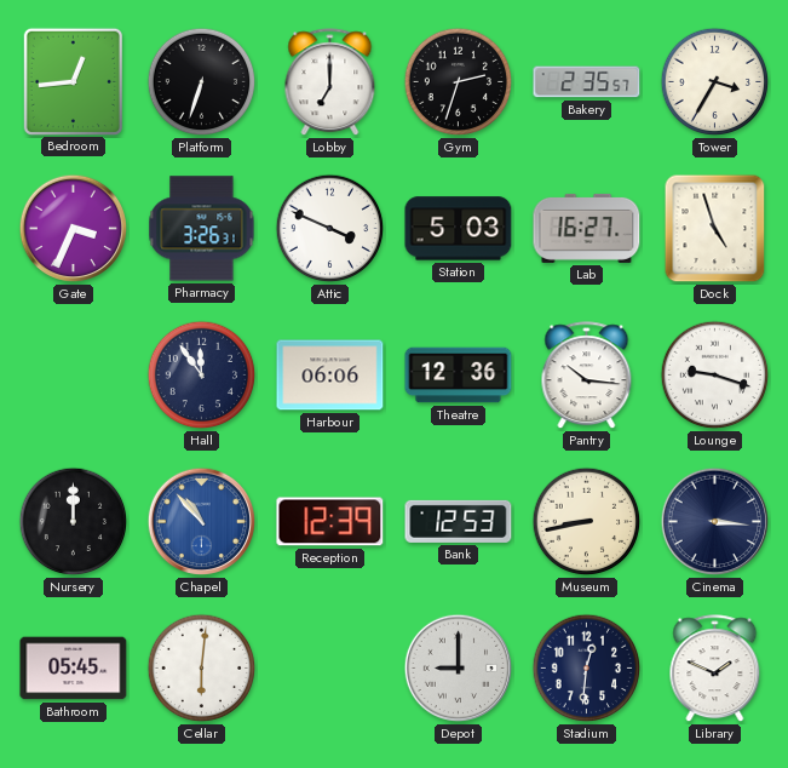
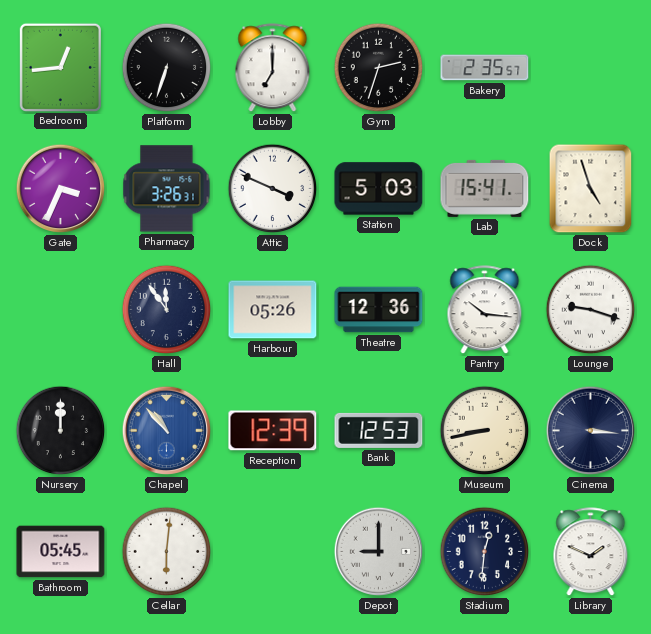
Tower: 3:35 -> none
Lab: 16:27 -> 15:41
Harbour: 06:06 -> 05:26
